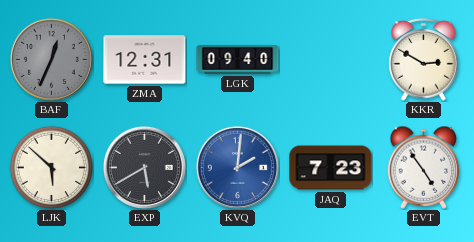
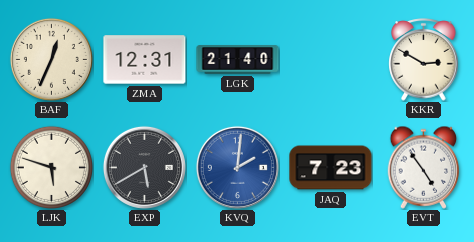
BAF dial: grey -> cream
LGK: 09:40 -> 21:40
LJK: 5:52 -> 5:48
